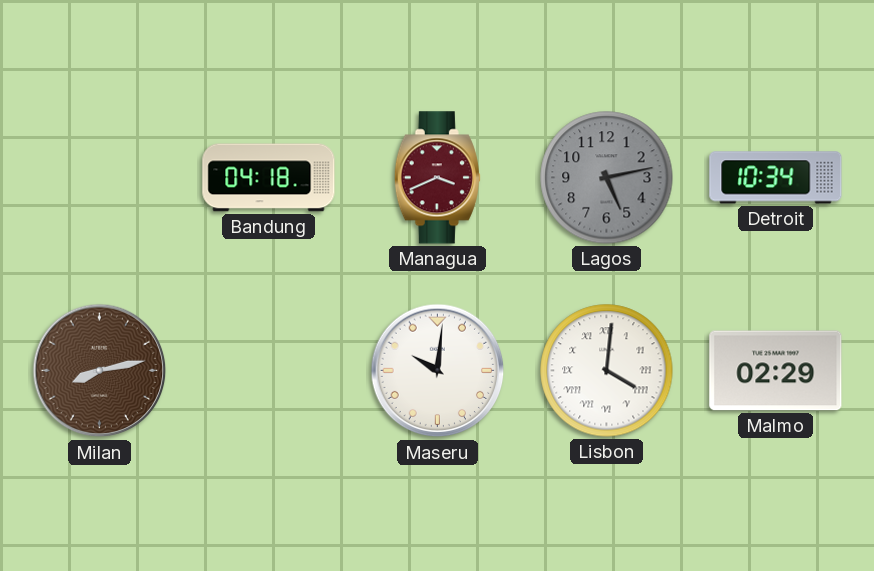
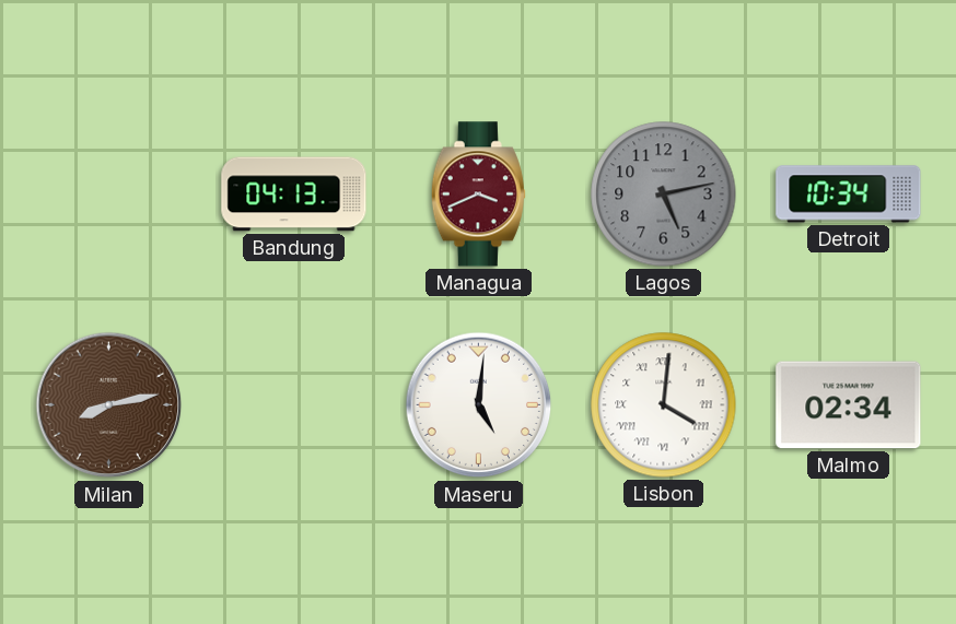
Bandung: 04:18 -> 04:13
Maseru: 10:01 -> 5:01
Malmo: 02:29 -> 02:34
